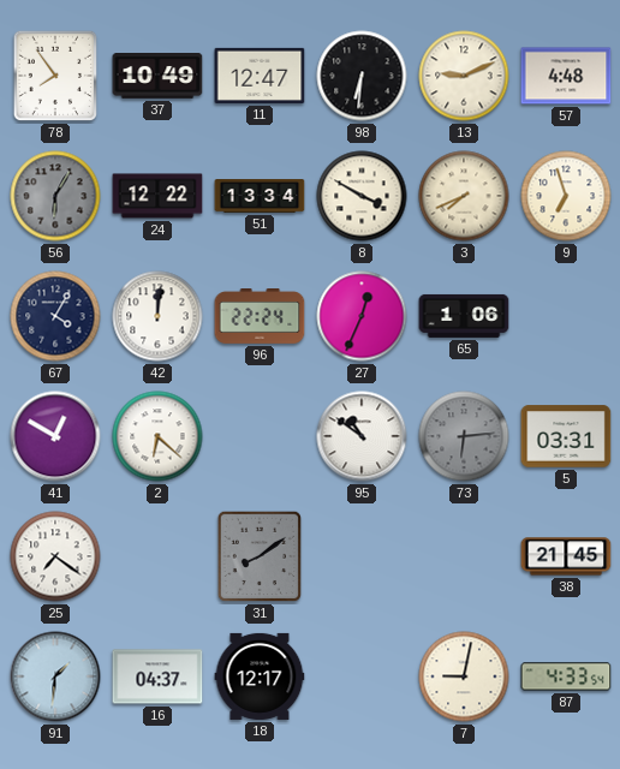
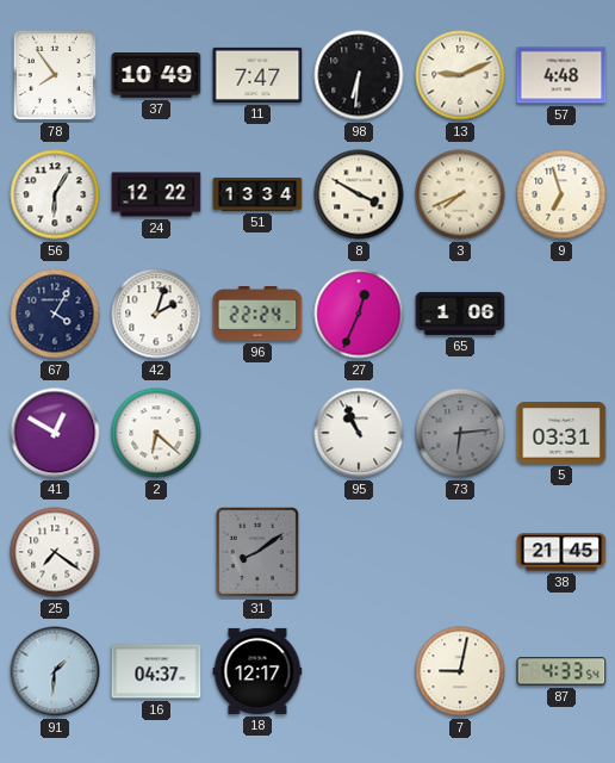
11: 12:47 -> 7:47
56 dial: grey -> white
42: 12:01 -> 2:03
95: 10:51 -> 10:56
